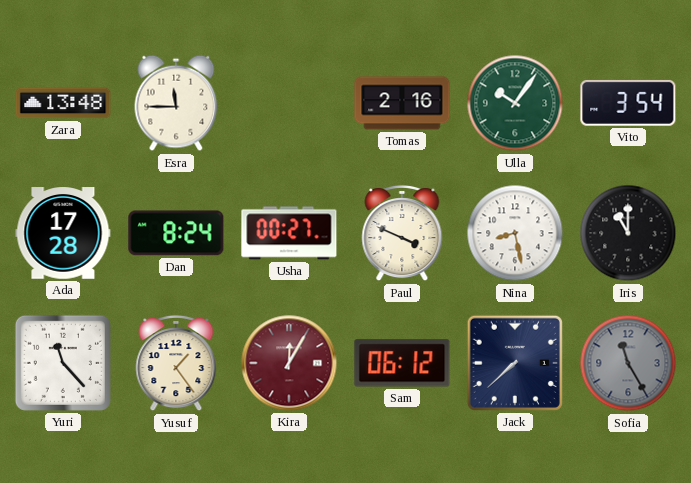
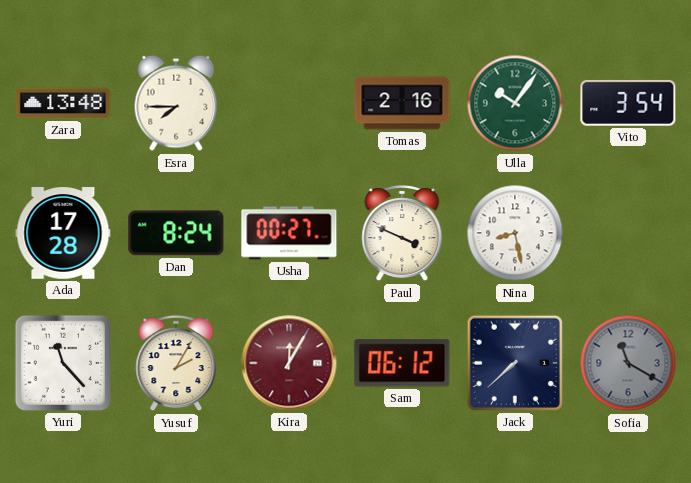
Esra: 11:45 -> 7:45
Iris: 11:00 -> none
Yusuf: 1:24 -> 2:05
Sofia: 11:25 -> 11:20
